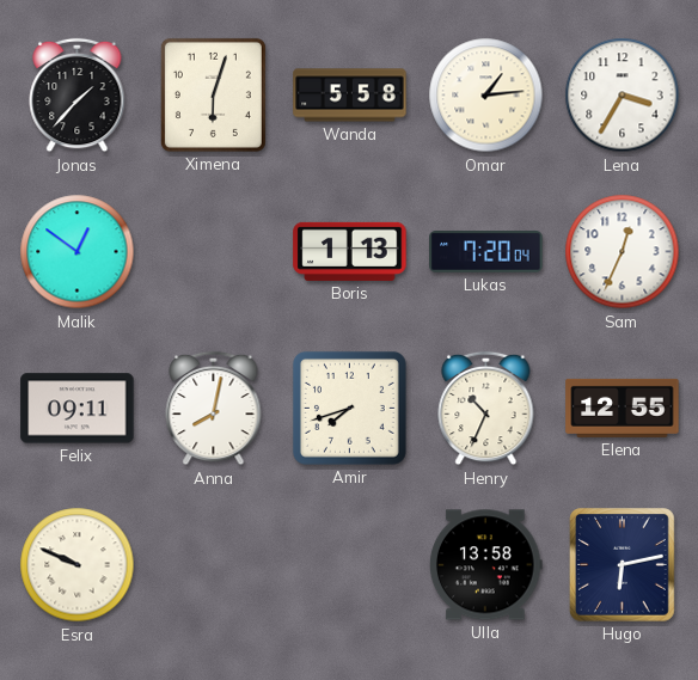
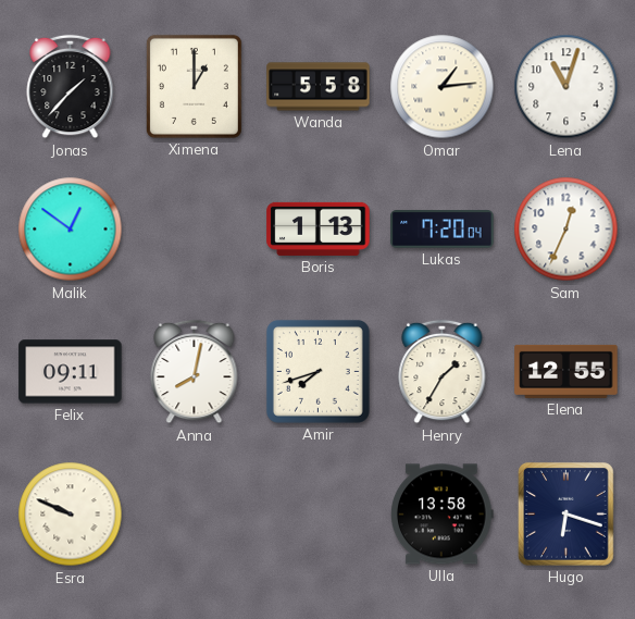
Ximena: 6:03 -> 1:00
Lena: 3:35 -> 11:03
Henry: 10:34 -> 1:35
Hugo: 6:13 -> 6:18
